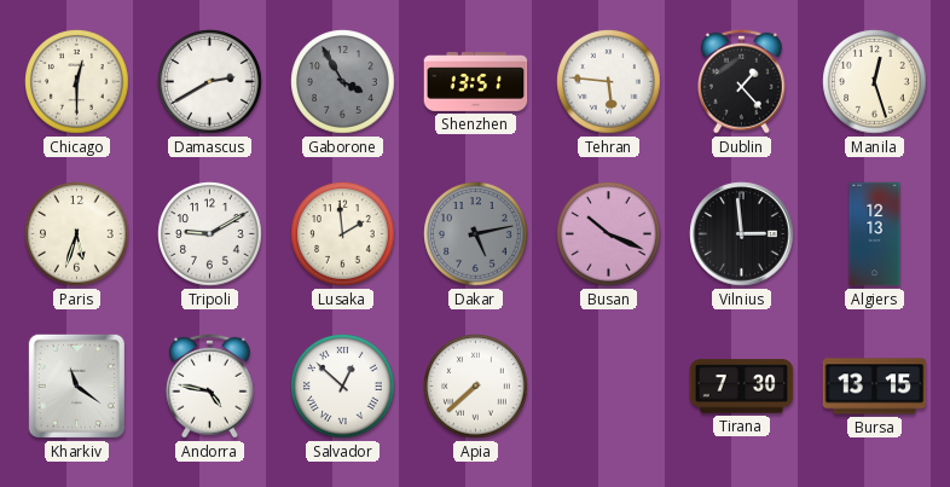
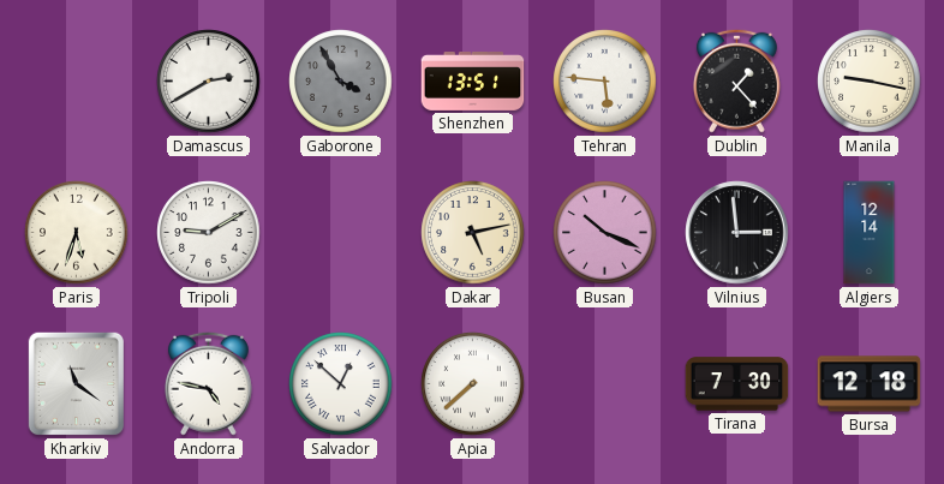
Chicago: 12:30 -> none
Manila: 12:27 -> 9:17
Lusaka: 1:59 -> none
Dakar dial: grey -> cream
Algiers: 12:13 -> 12:14
Bursa: 13:15 -> 12:18
